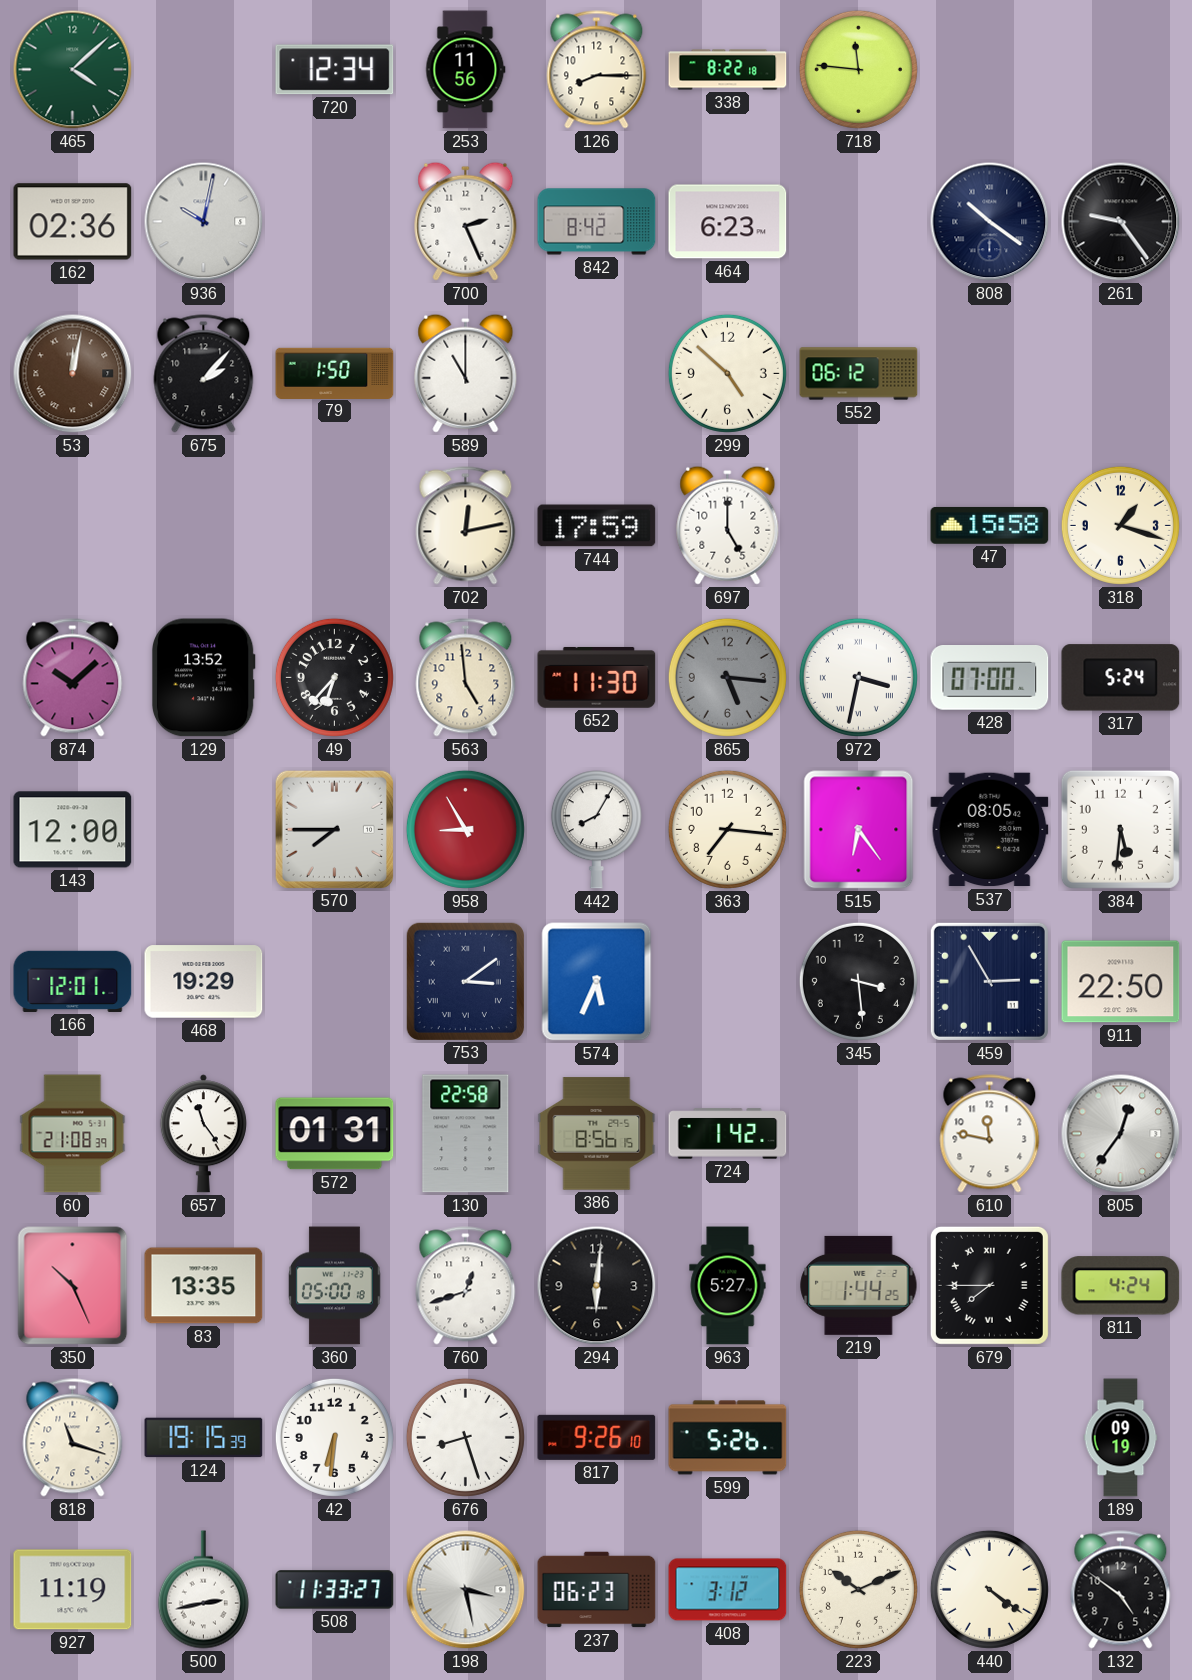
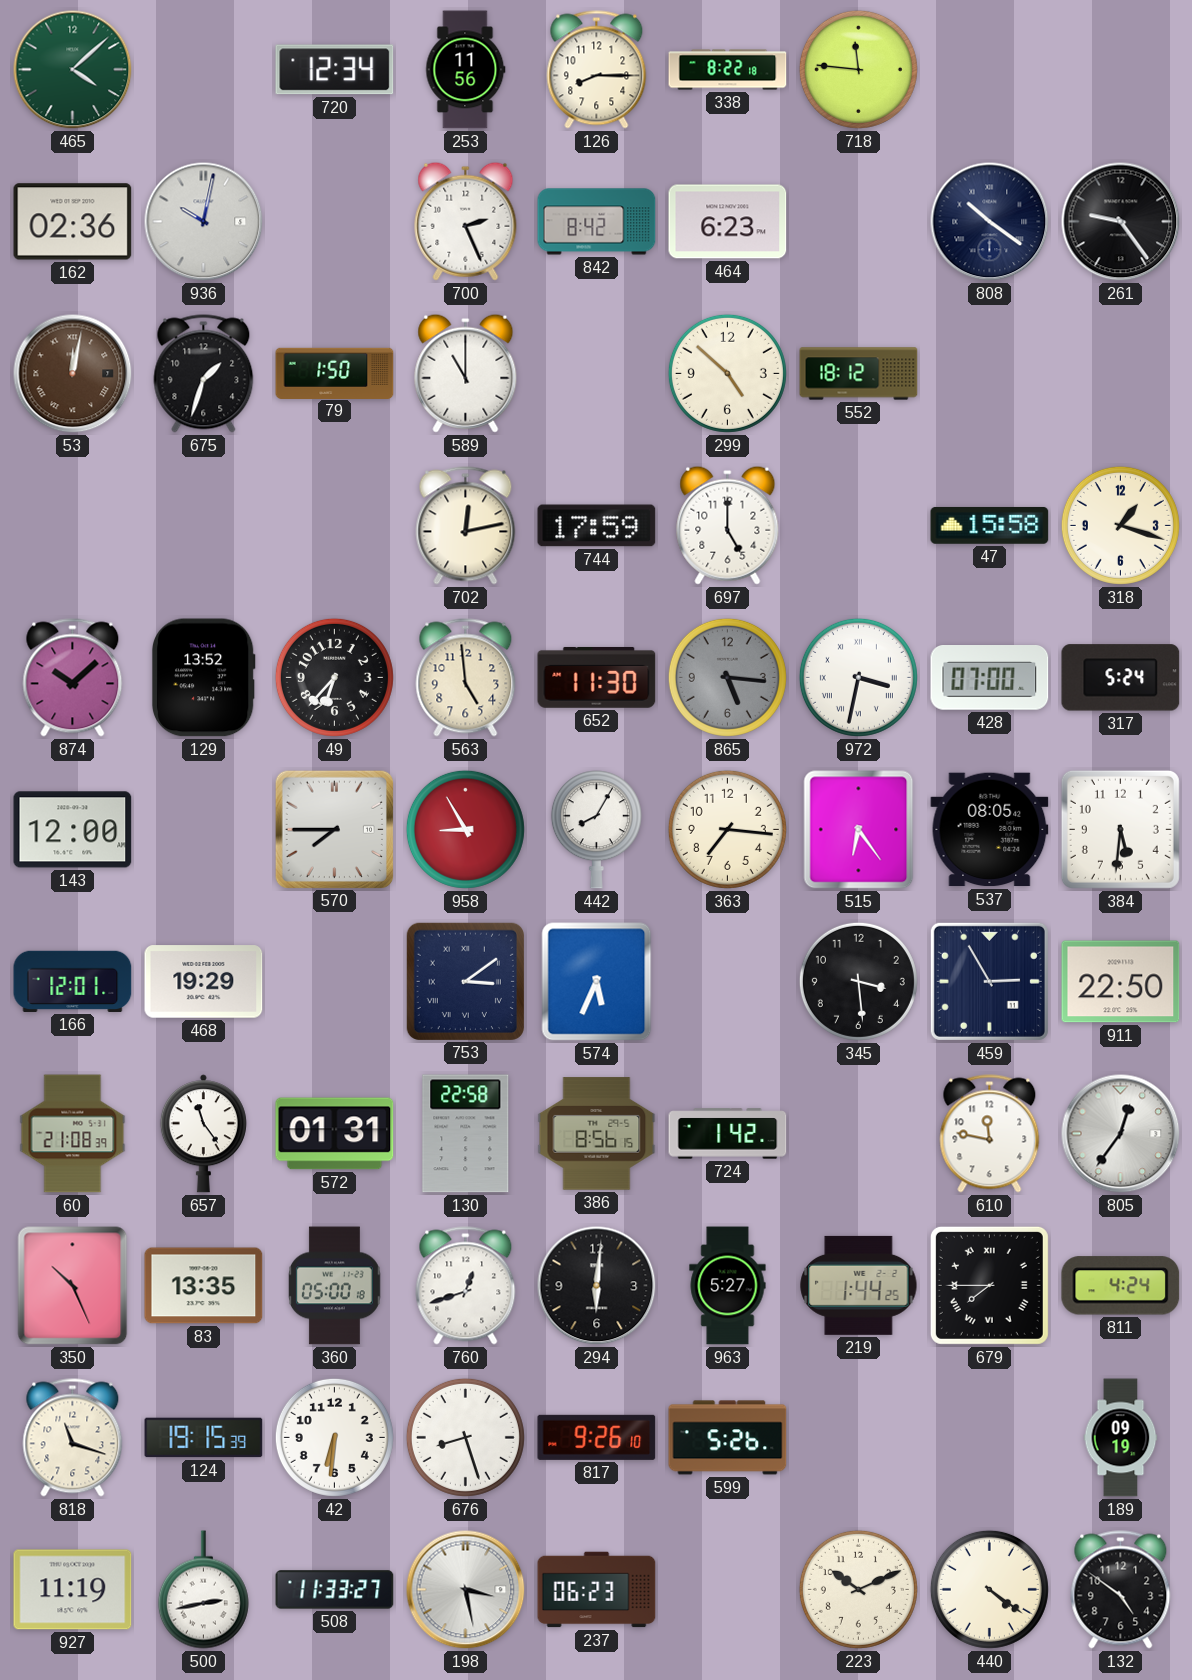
675: 2:07 -> 1:33
552: 06:12 -> 18:12
408: 3:12 -> none
